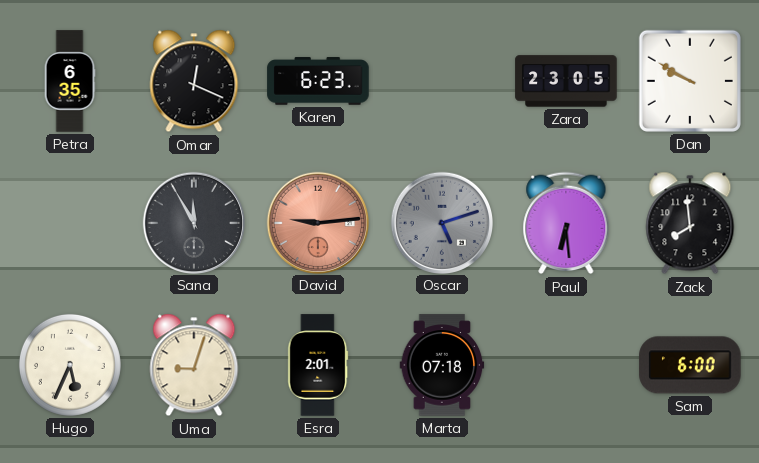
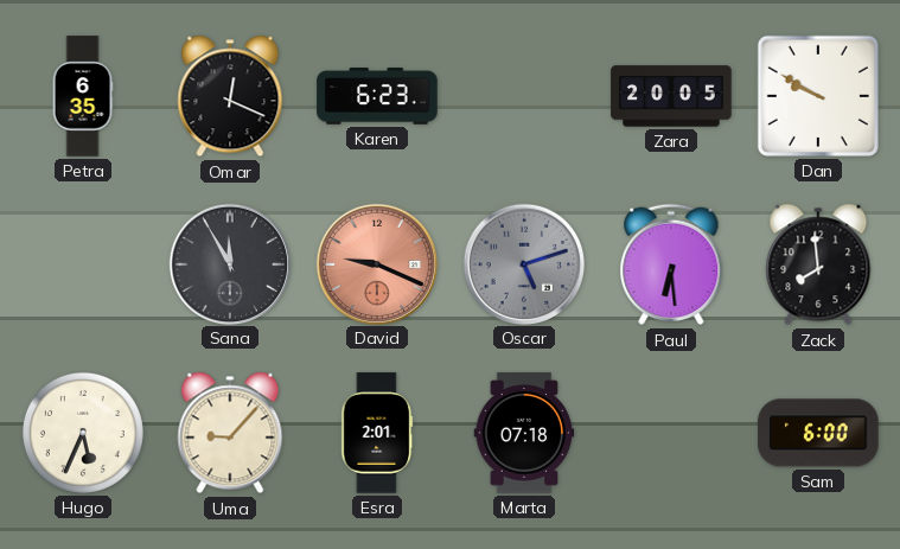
Zara: 23:05 -> 20:05
David: 9:14 -> 9:19
Uma: 9:03 -> 9:07
